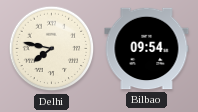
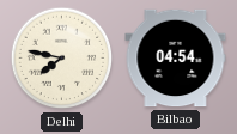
Bilbao: 09:54 -> 04:54
